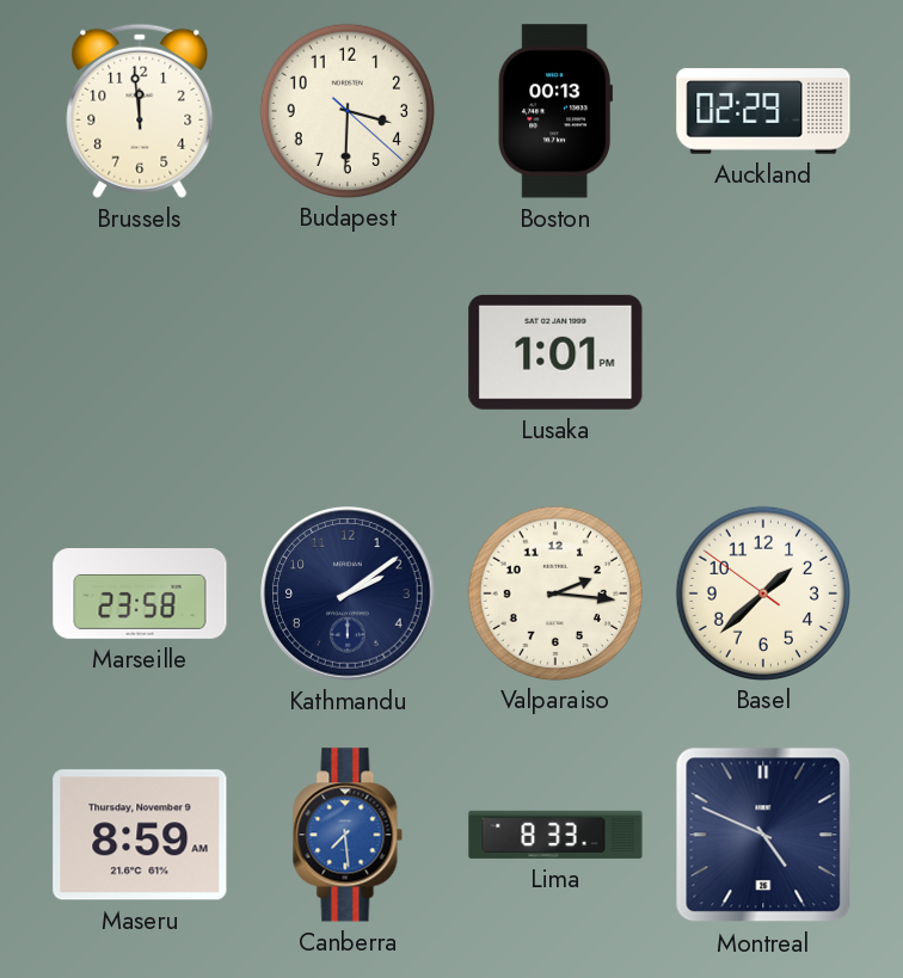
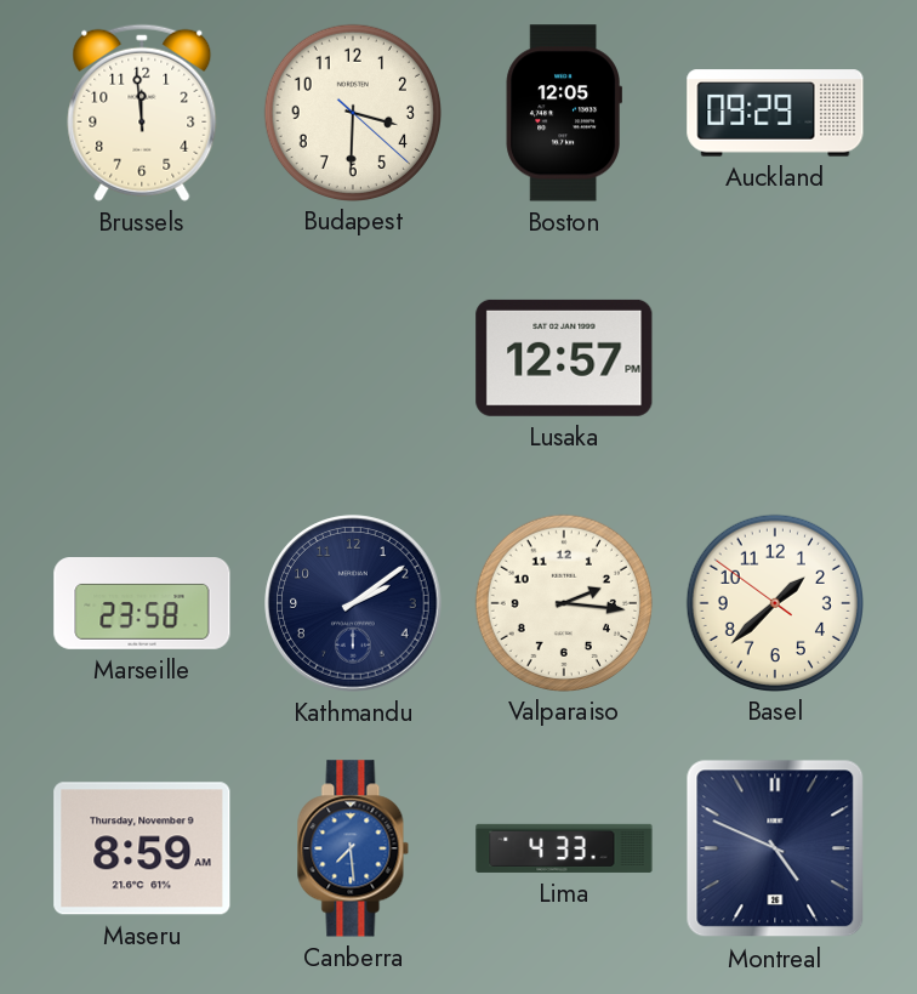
Boston: 00:13 -> 12:05
Auckland: 02:29 -> 09:29
Lusaka: 1:01 -> 12:57
Lima: 8:33 -> 4:33
